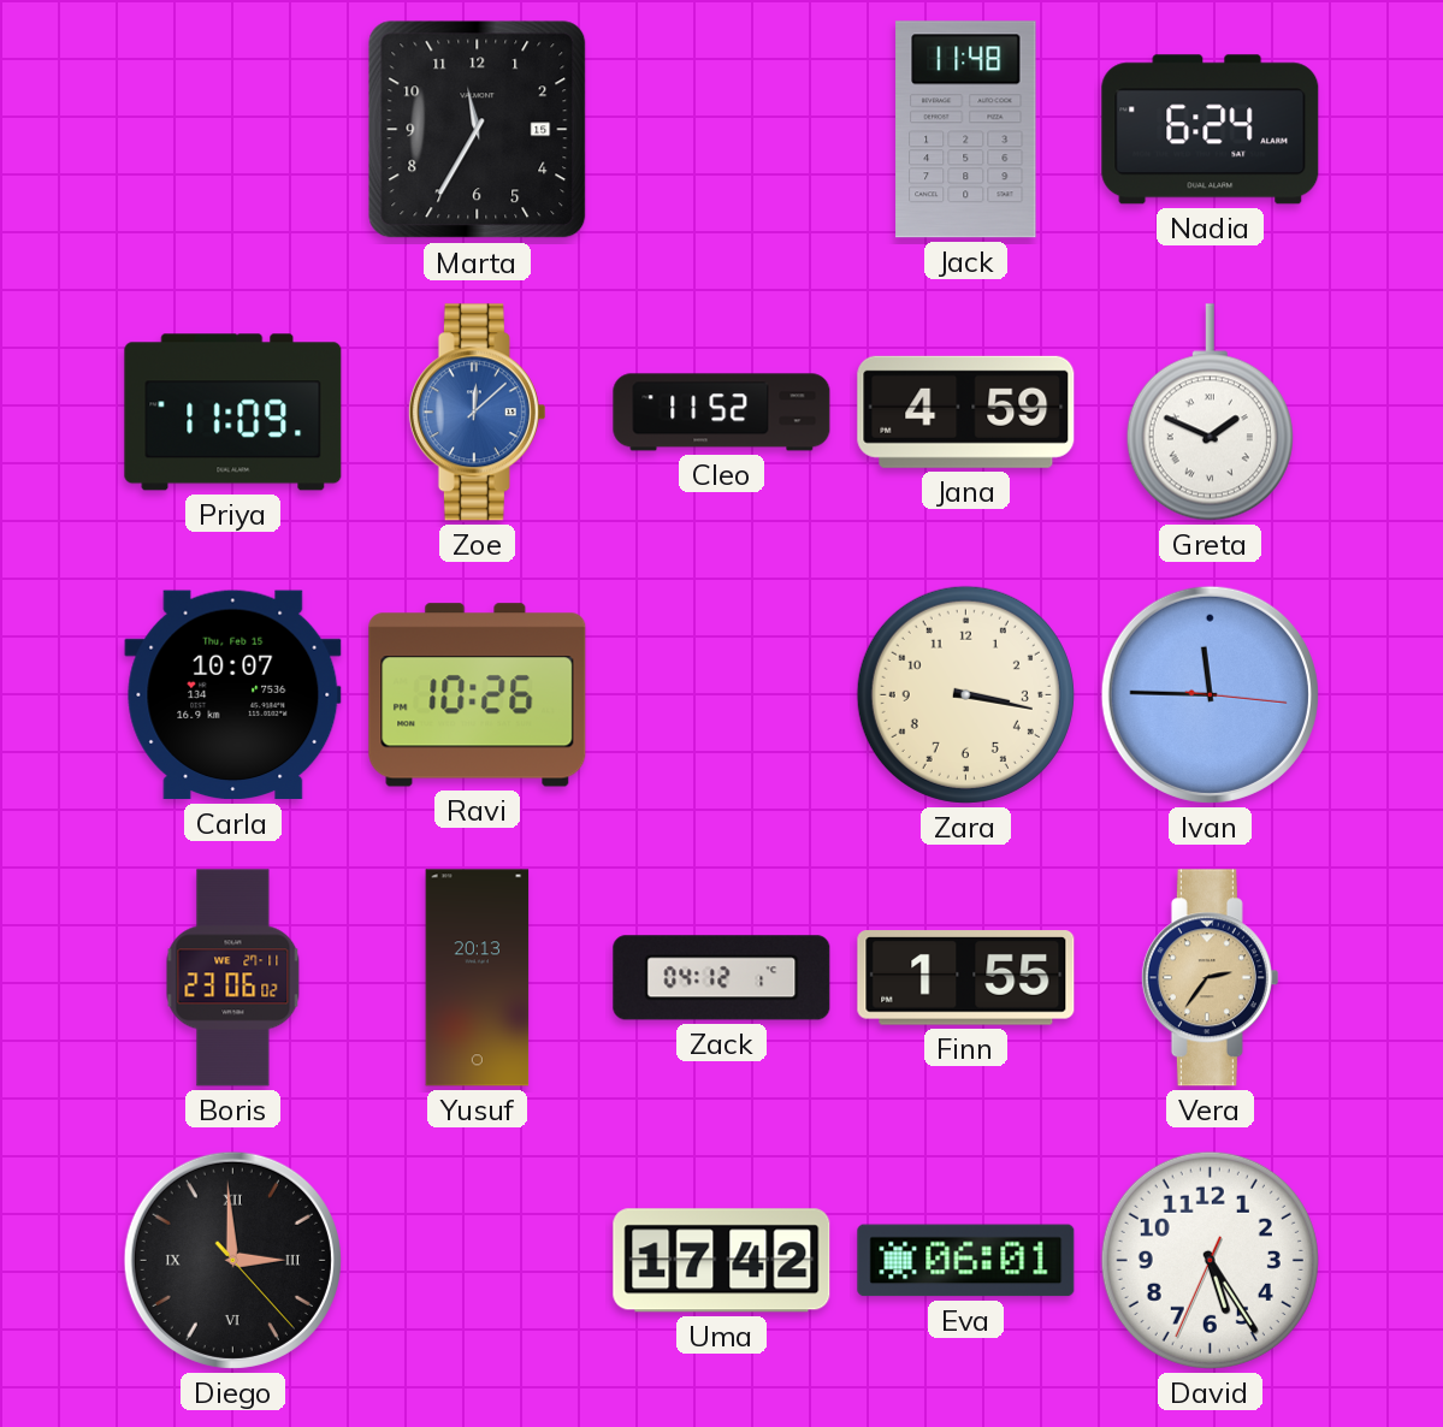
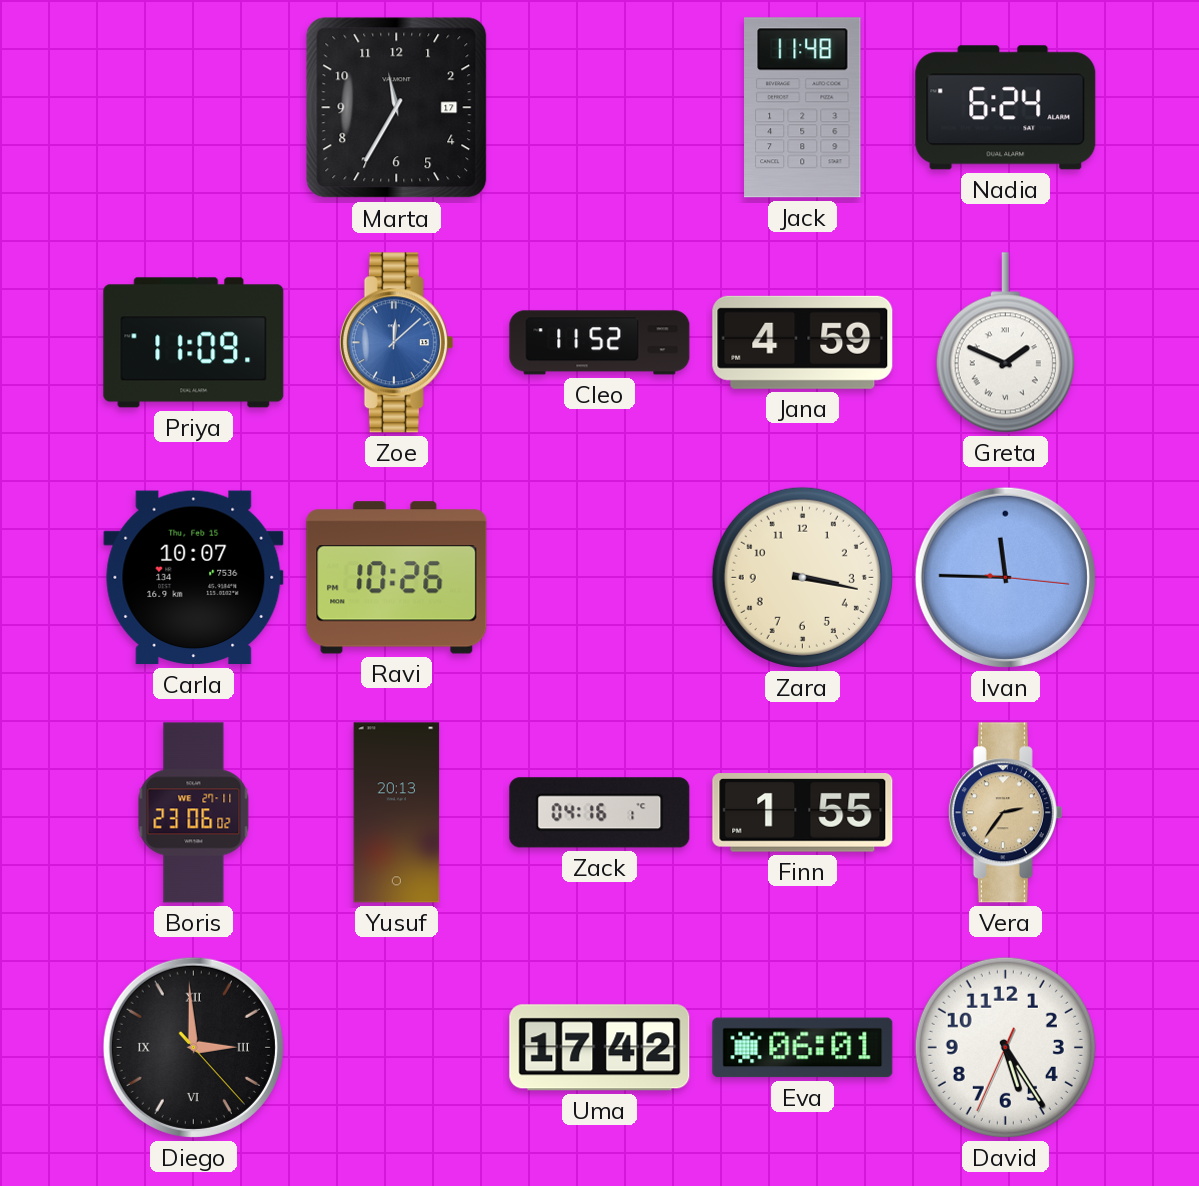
Marta date: 15 -> 17
Zack: 04:12 -> 04:16
